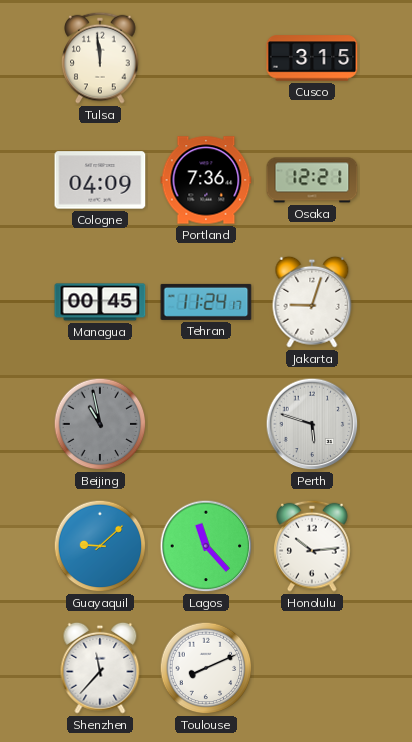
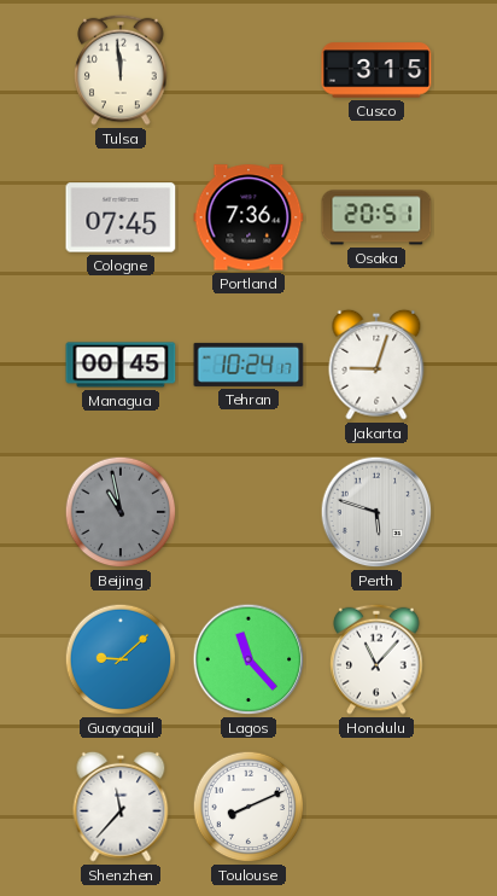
Cologne: 04:09 -> 07:45
Osaka: 12:21 -> 20:51
Tehran: 11:24 -> 10:24
Honolulu: 10:14 -> 11:07
